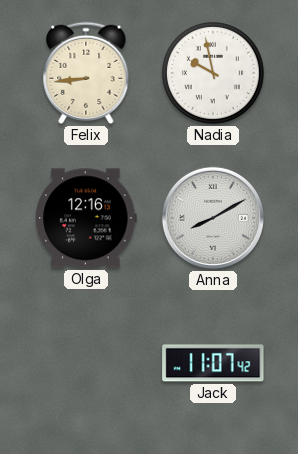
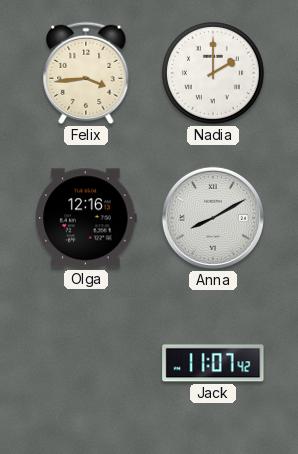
Felix: 8:44 -> 3:44
Nadia: 9:58 -> 2:00
